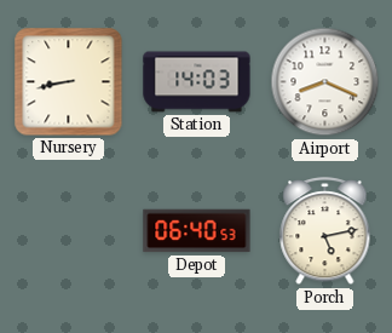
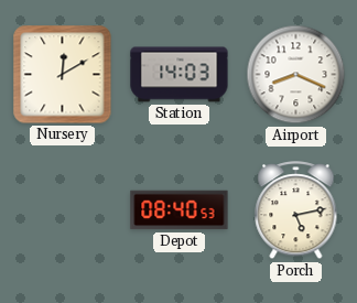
Nursery: 8:43 -> 12:10
Depot: 06:40 -> 08:40
